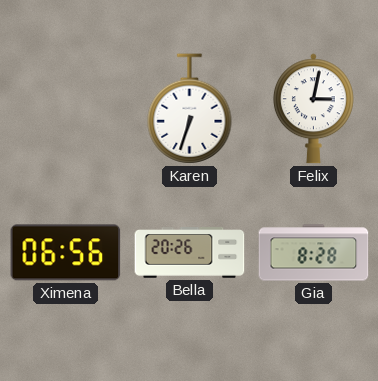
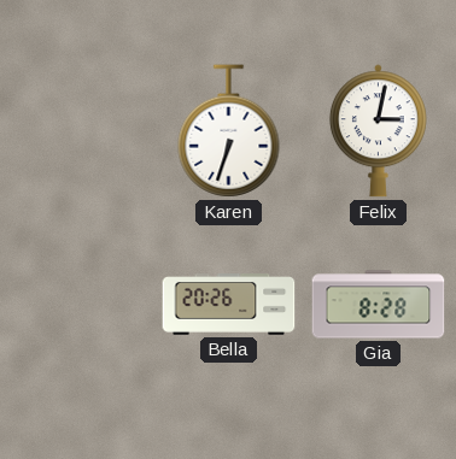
Ximena: 06:56 -> none
